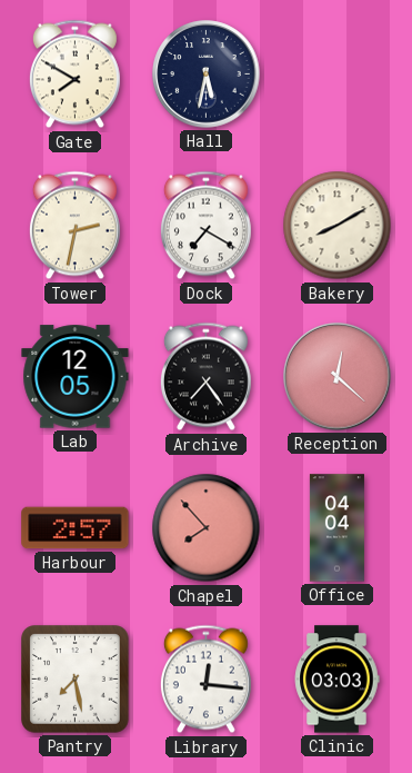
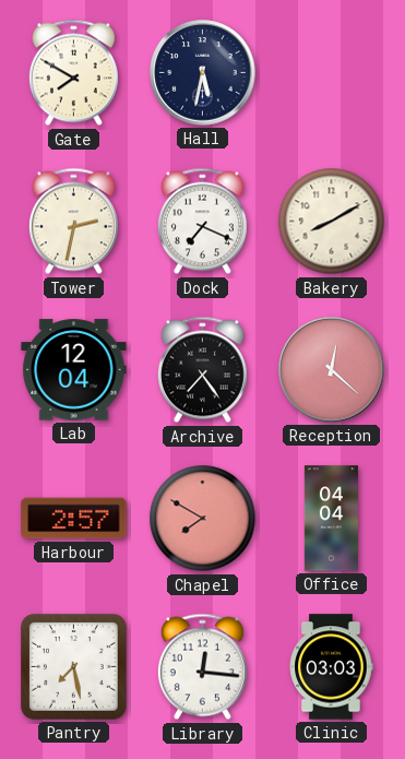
Dock: 7:20 -> 7:19
Lab: 12:05 -> 12:04
Chapel: 7:53 -> 7:50
